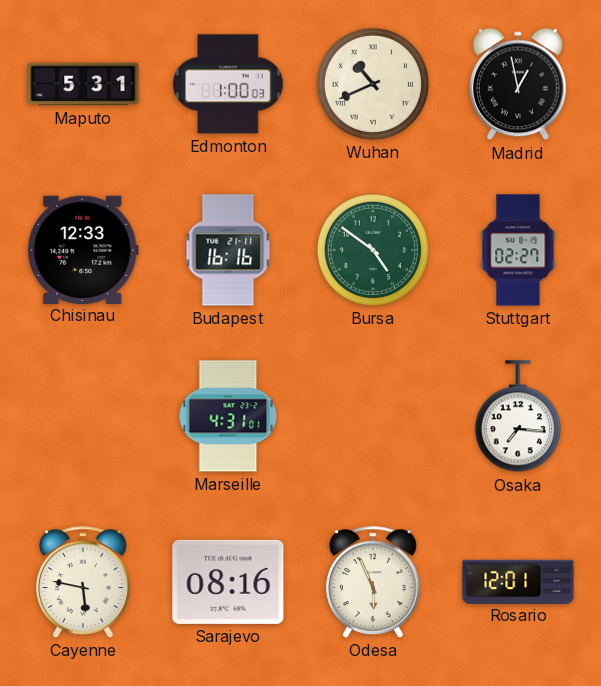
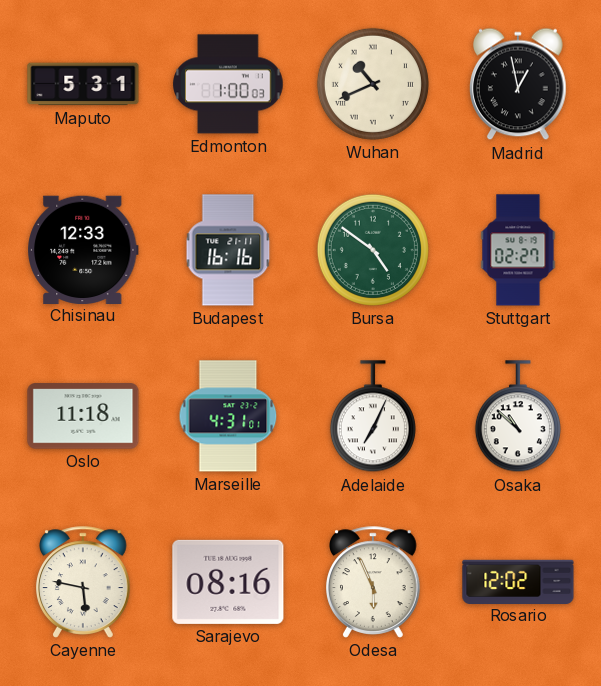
Oslo: none -> 11:18
Adelaide: none -> 7:04
Osaka: 7:16 -> 10:52
Rosario: 12:01 -> 12:02
